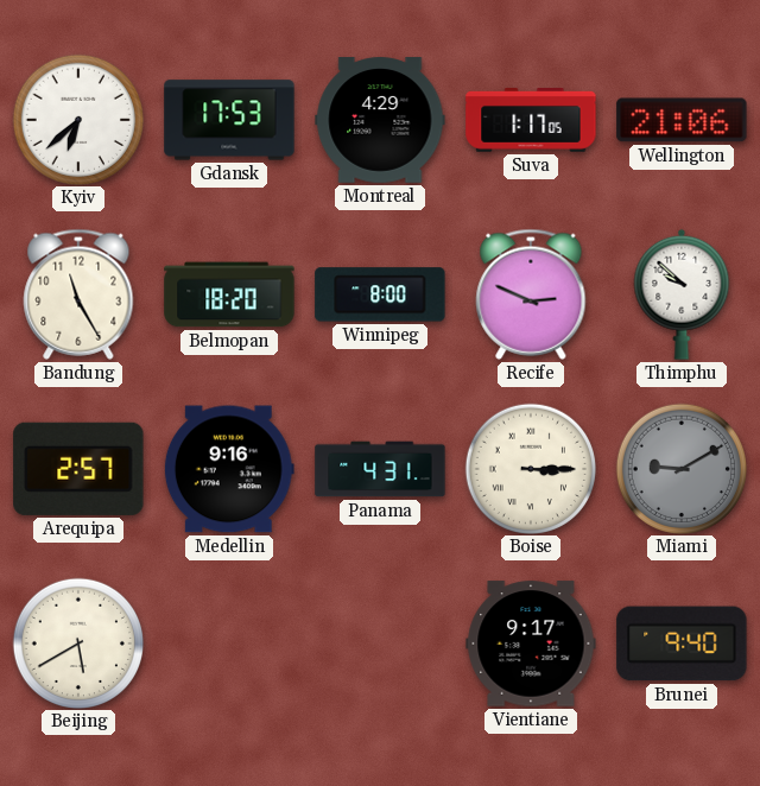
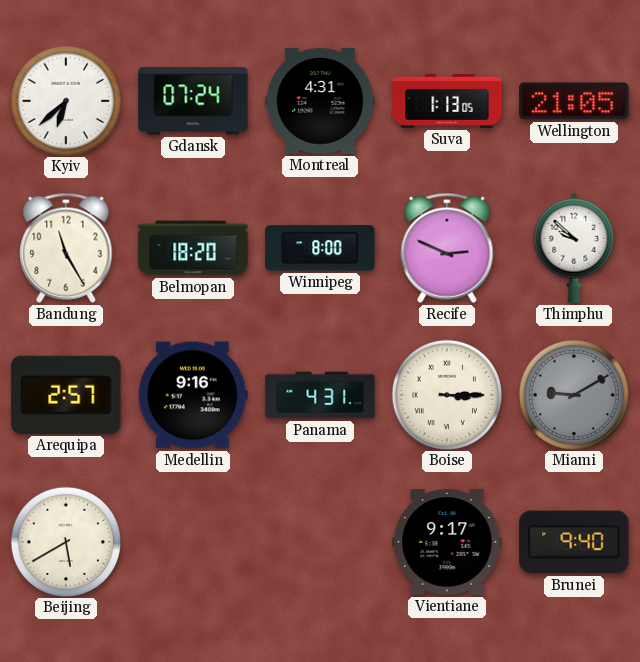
Gdansk: 17:53 -> 07:24
Montreal: 4:29 -> 4:31
Suva: 1:17 -> 1:13
Wellington: 21:06 -> 21:05
